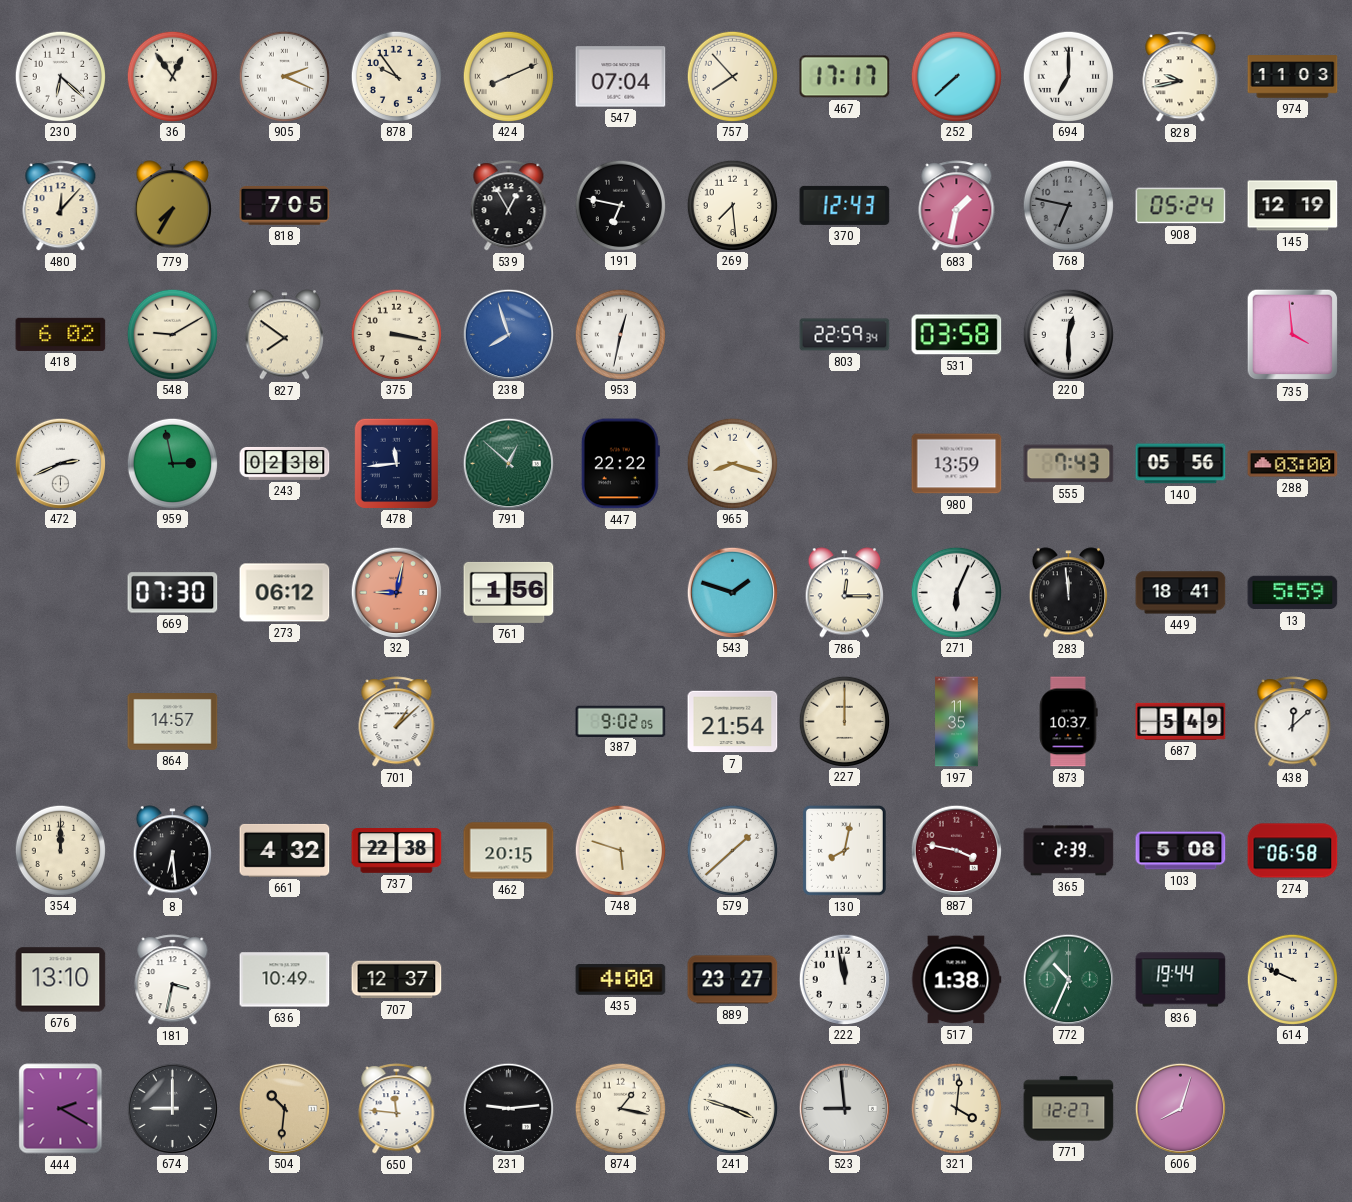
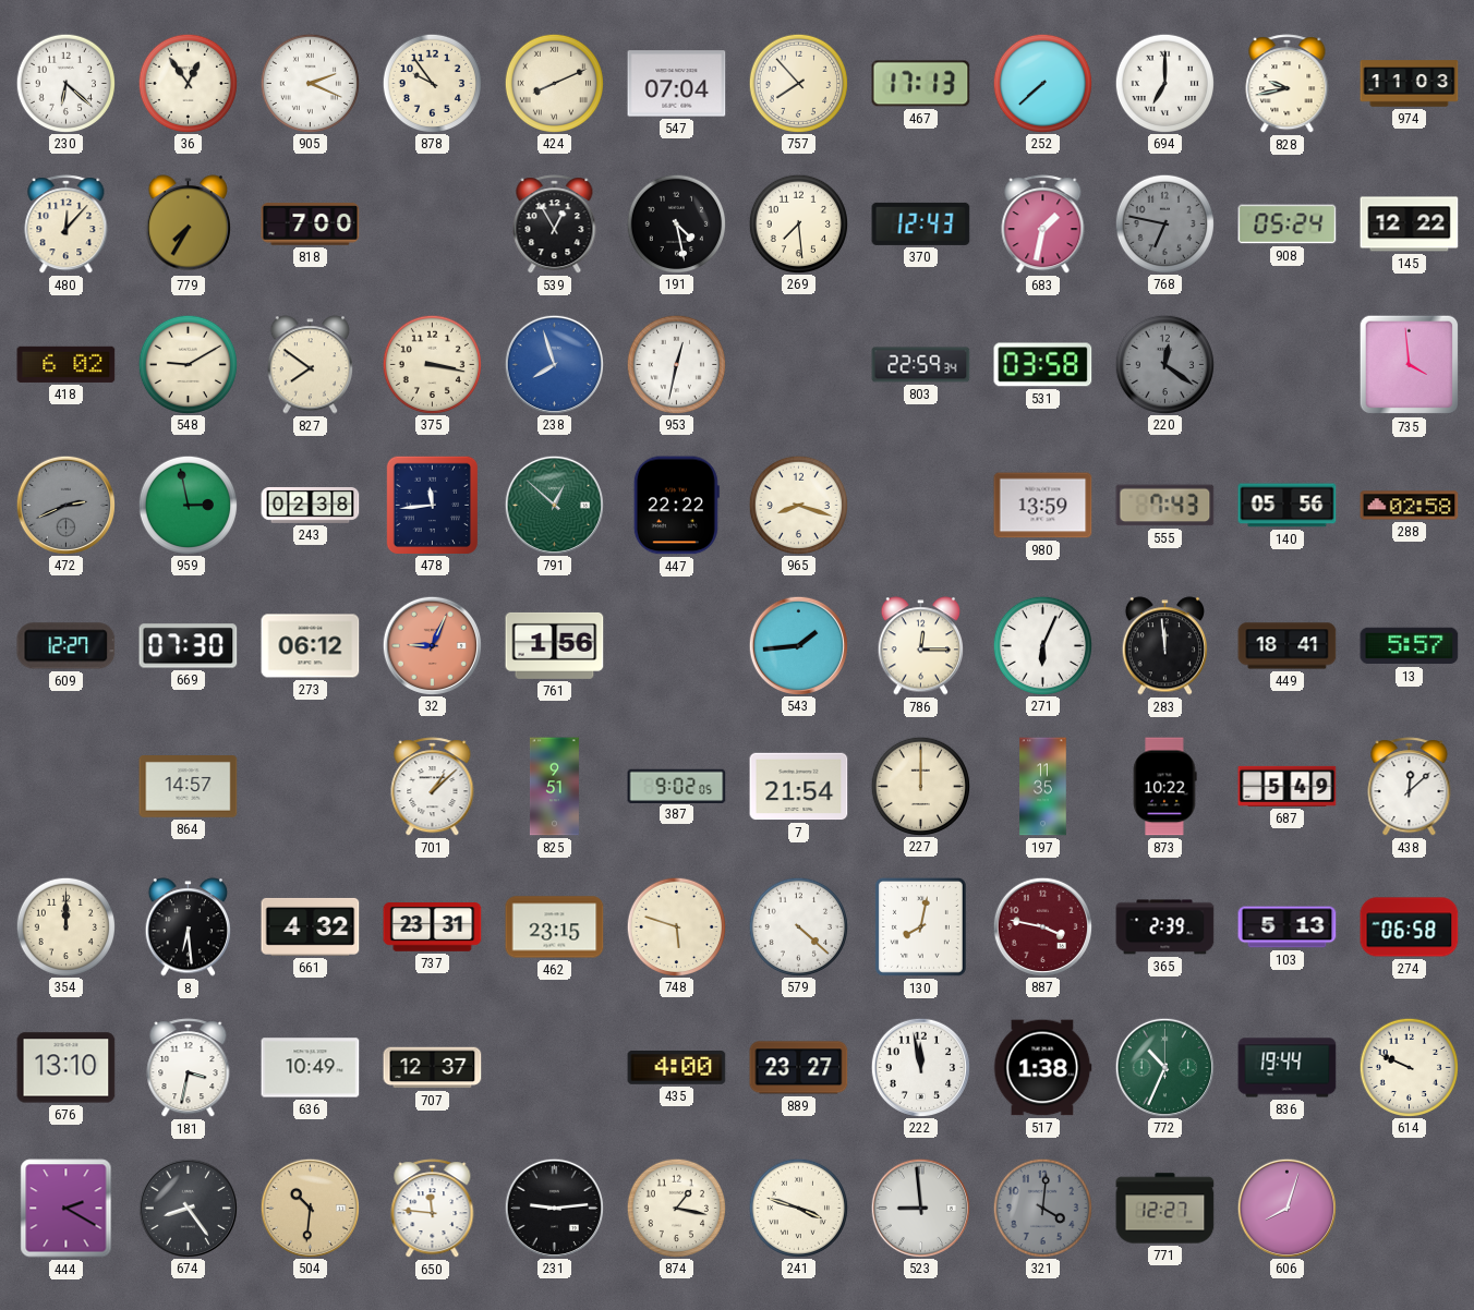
467: 17:17 -> 17:13
818: 7:05 -> 7:00
191: 6:47 -> 4:28
145: 12:19 -> 12:22
220: 12:30 -> 12:21
220 dial: white -> grey
472 dial: white -> grey
288: 03:00 -> 02:58
609: none -> 12:27
32: 9:02 -> 9:04
543: 1:48 -> 1:44
13: 5:59 -> 5:57
825: none -> 9:51
873: 10:37 -> 10:22
737: 22:38 -> 23:31
462: 20:15 -> 23:15
579: 1:38 -> 4:22
103: 5:08 -> 5:13
674: 9:00 -> 8:24
321 dial: cream -> grey
